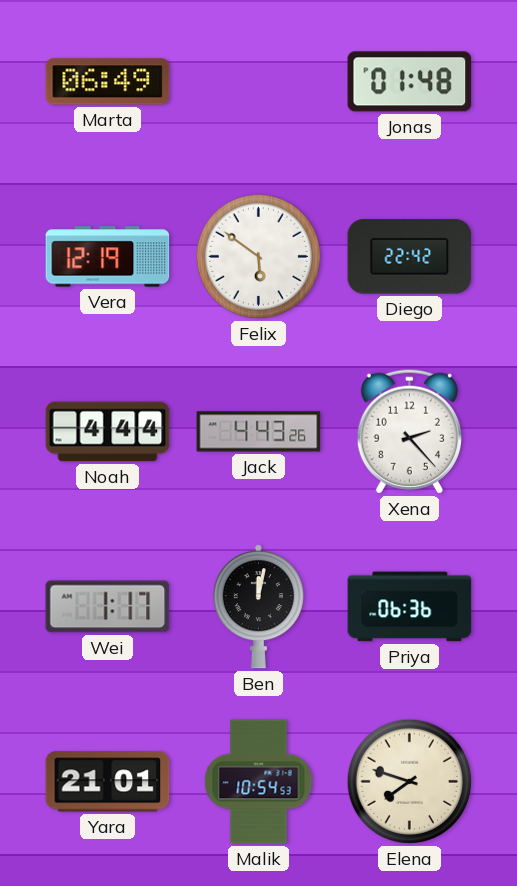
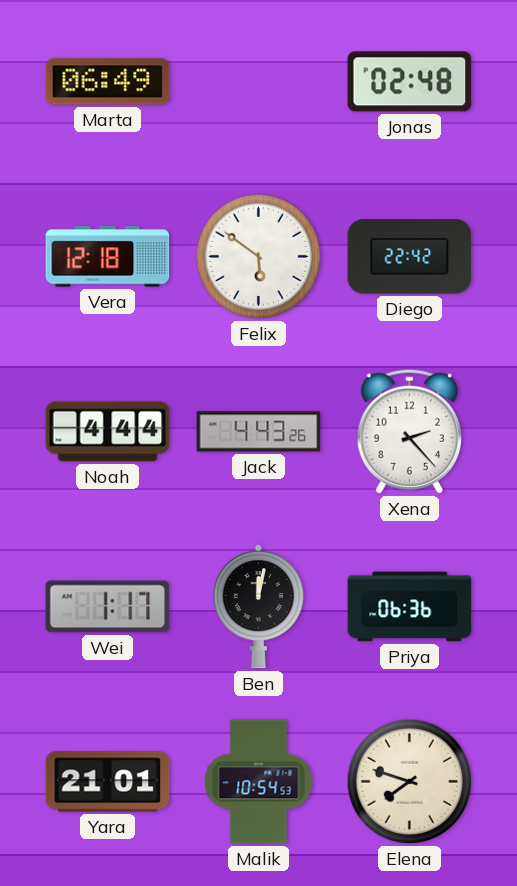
Jonas: 01:48 -> 02:48
Vera: 12:19 -> 12:18
